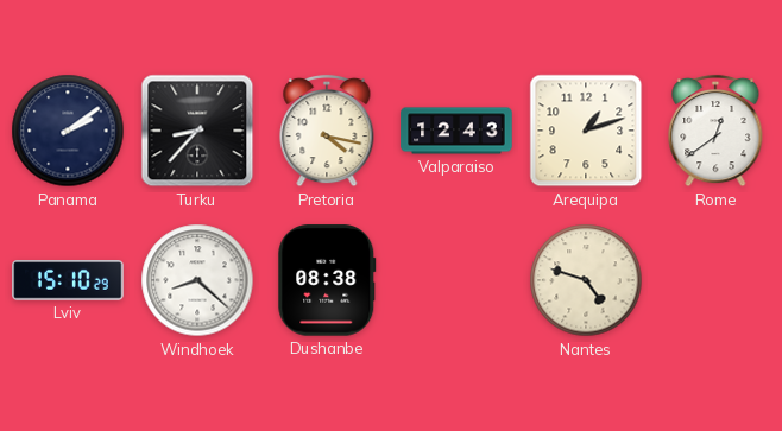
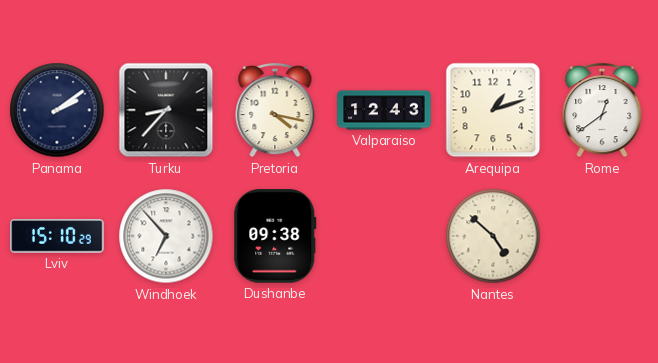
Windhoek: 8:22 -> 6:53
Dushanbe: 08:38 -> 09:38
Nantes: 4:48 -> 4:52
